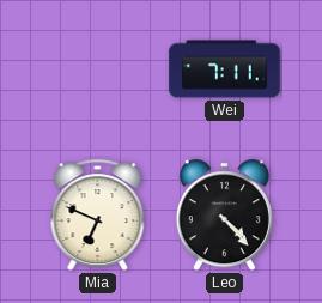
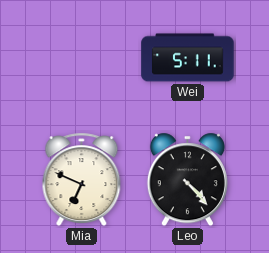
Wei: 7:11 -> 5:11
